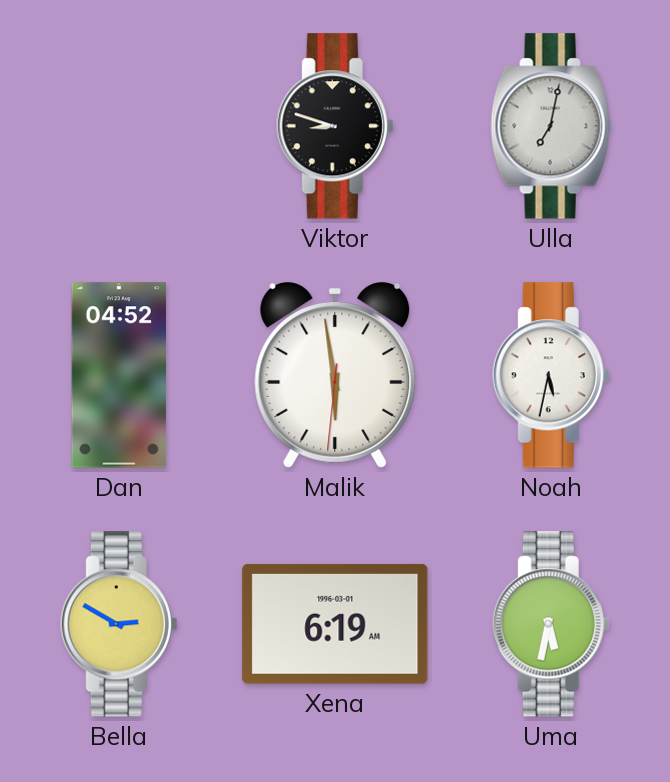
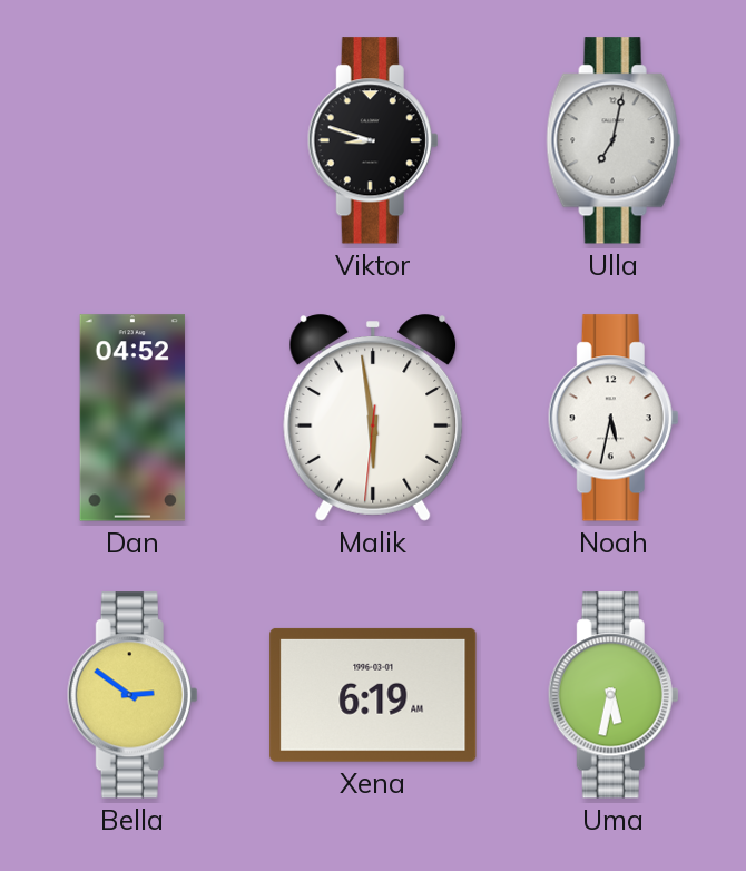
Bella: 2:50 -> 2:51
